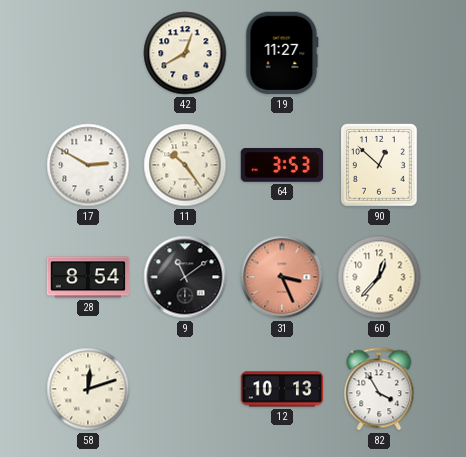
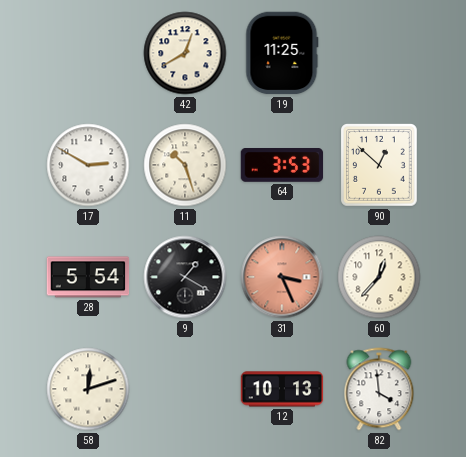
19: 11:27 -> 11:25
11: 10:24 -> 10:27
28: 8:54 -> 5:54
9: 11:09 -> 1:20
82: 3:55 -> 3:59
